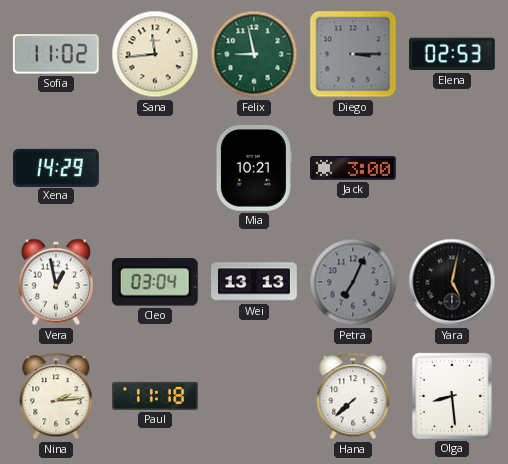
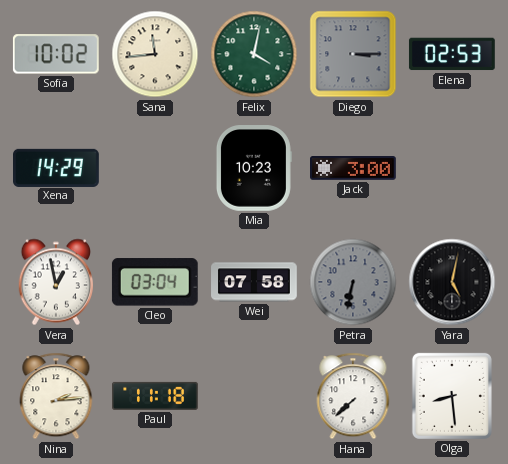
Sofia: 11:02 -> 10:02
Felix: 8:58 -> 4:02
Mia: 10:21 -> 10:23
Wei: 13:13 -> 07:58
Petra: 7:04 -> 6:32
